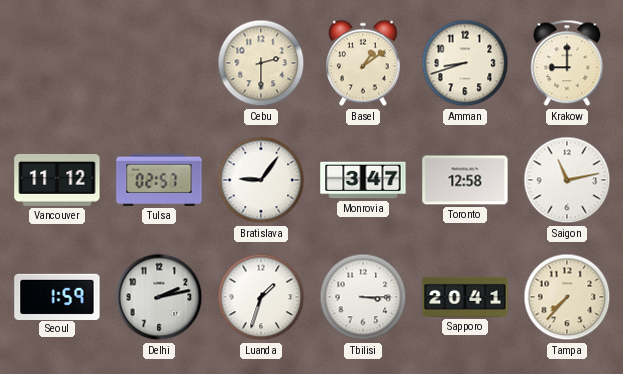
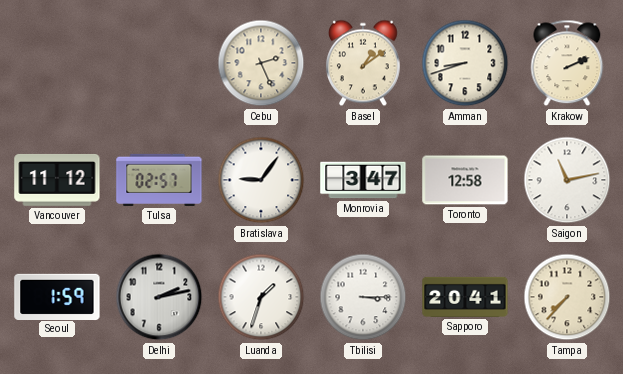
Cebu: 2:30 -> 2:26
Krakow: 9:00 -> 2:11
